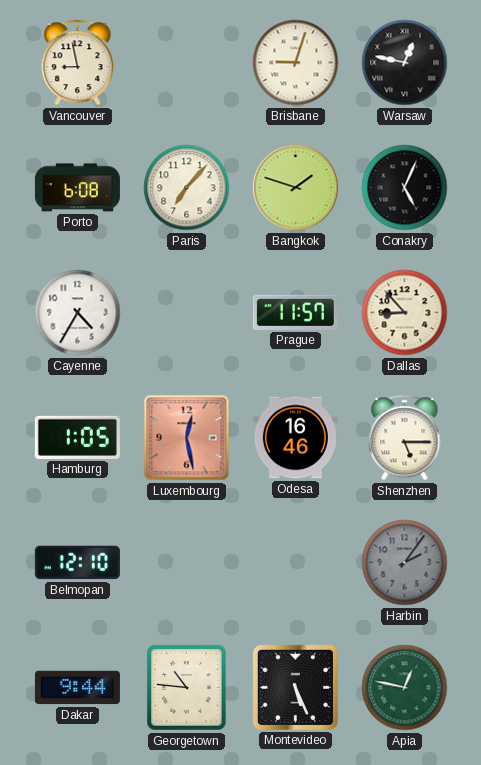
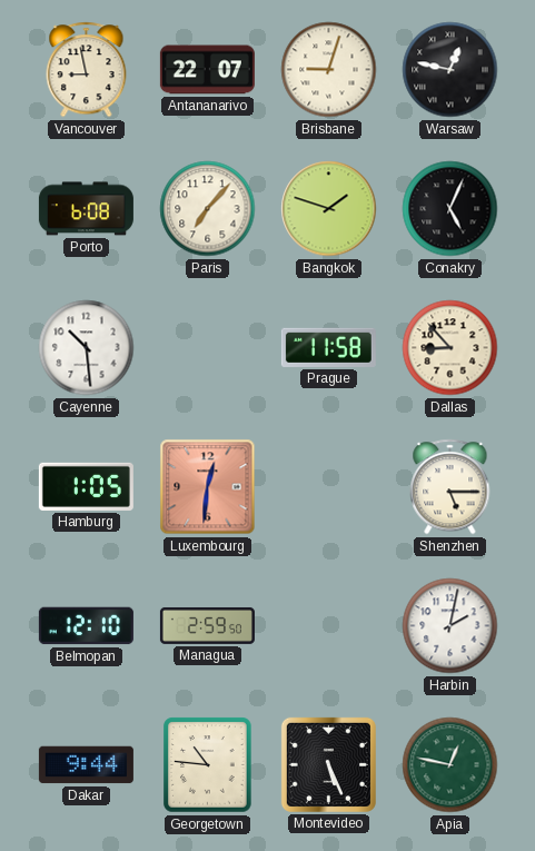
Antananarivo: none -> 22:07
Cayenne: 4:35 -> 10:29
Prague: 11:57 -> 11:58
Luxembourg: 12:28 -> 12:31
Odesa: 16:46 -> none
Managua: none -> 2:59
Harbin: 2:06 -> 2:02
Harbin dial: grey -> white
